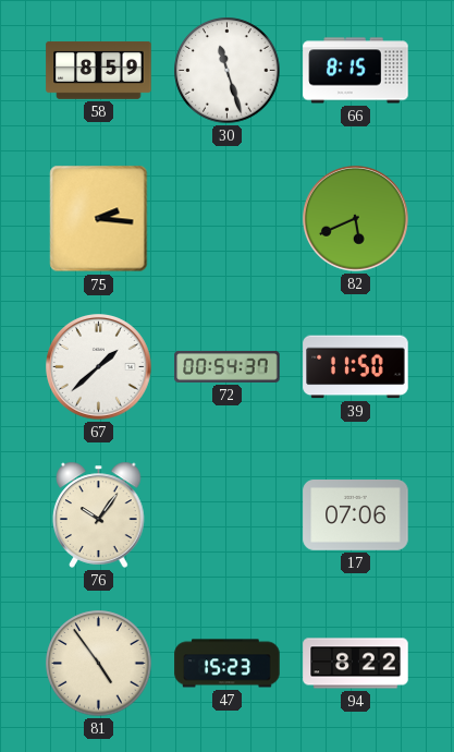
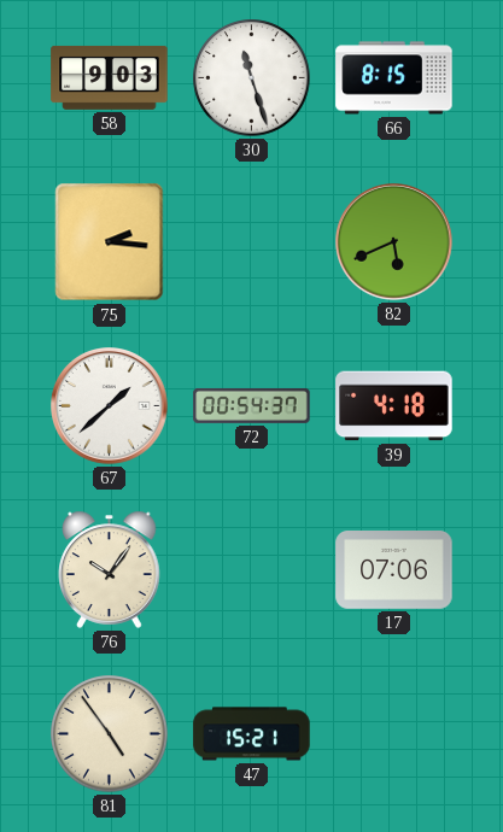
58: 8:59 -> 9:03
39: 11:50 -> 4:18
47: 15:23 -> 15:21
94: 8:22 -> none
